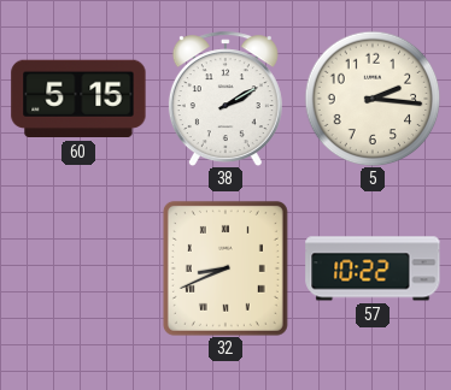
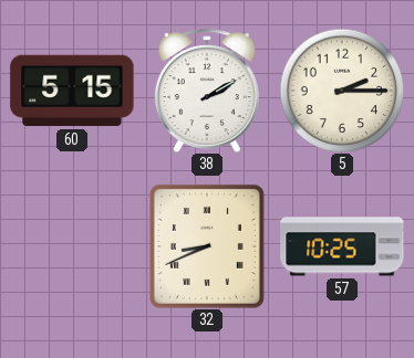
5: 2:16 -> 2:15
57: 10:22 -> 10:25
